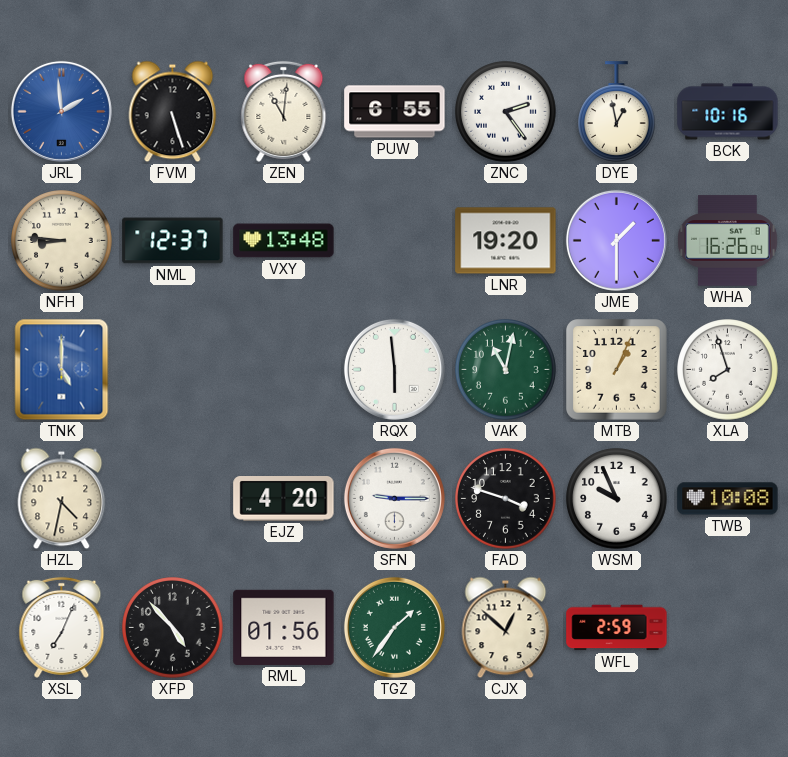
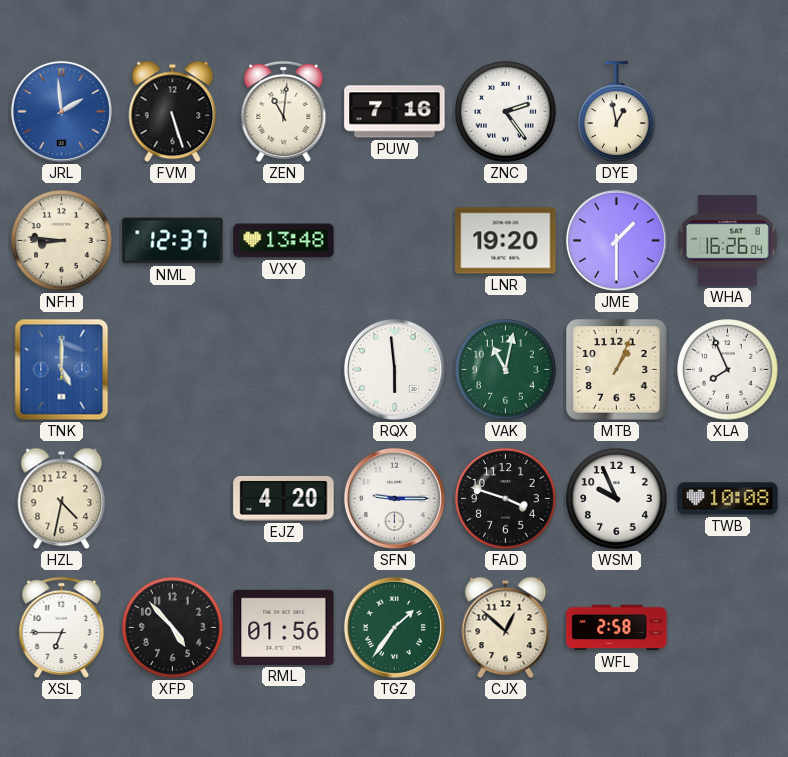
PUW: 6:55 -> 7:16
BCK: 10:16 -> none
XLA: 7:57 -> 7:56
XSL: 7:04 -> 6:45
WFL: 2:59 -> 2:58
